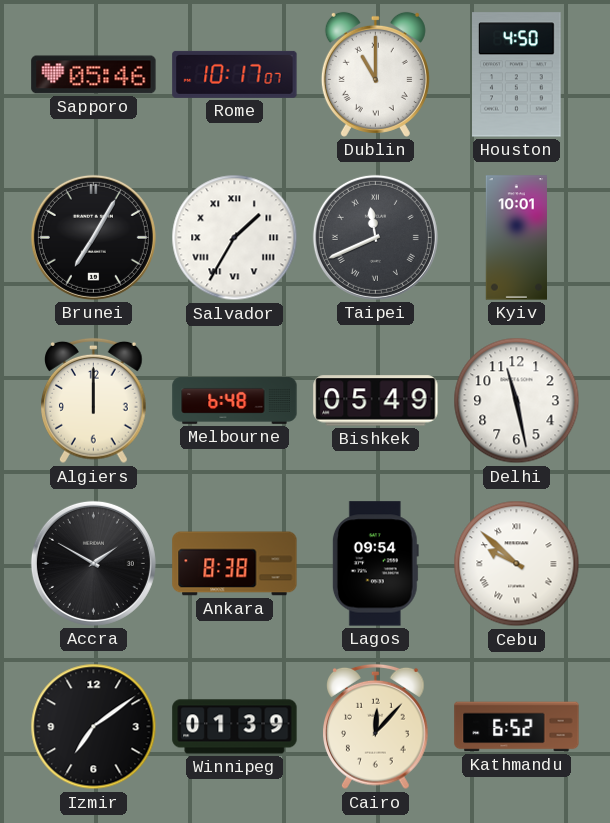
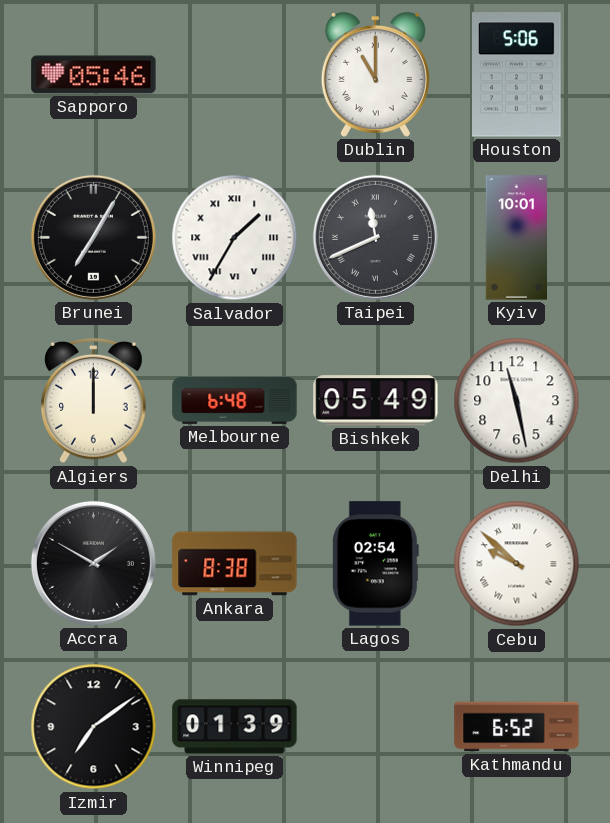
Rome: 10:17 -> none
Houston: 4:50 -> 5:06
Lagos: 09:54 -> 02:54
Cairo: 12:07 -> none
